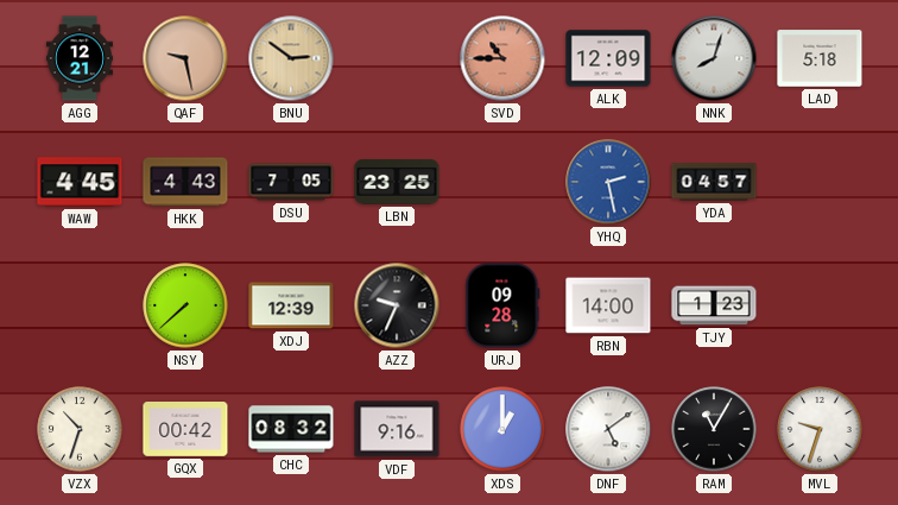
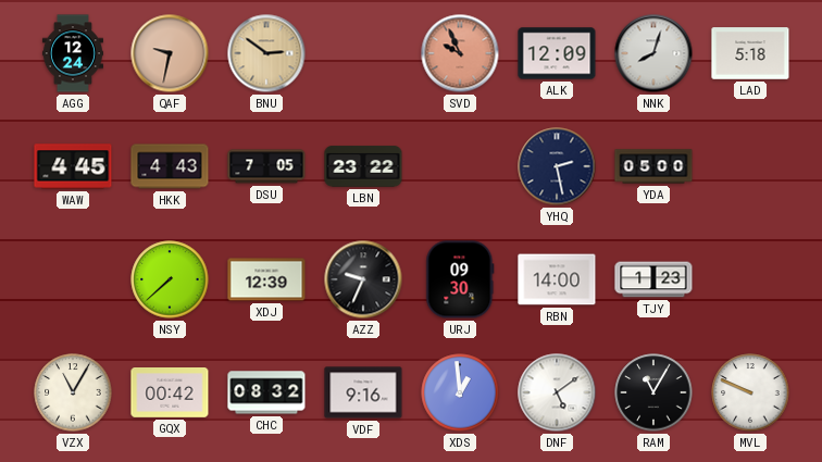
AGG: 12:21 -> 12:24
QAF: 9:28 -> 9:32
SVD: 10:45 -> 9:56
LBN: 23:25 -> 23:22
YHQ dial: blue -> navy
YDA: 04:57 -> 05:00
URJ: 09:28 -> 09:30
VZX: 10:33 -> 11:05
XDS: 1:00 -> 12:59
MVL: 9:33 -> 9:49
